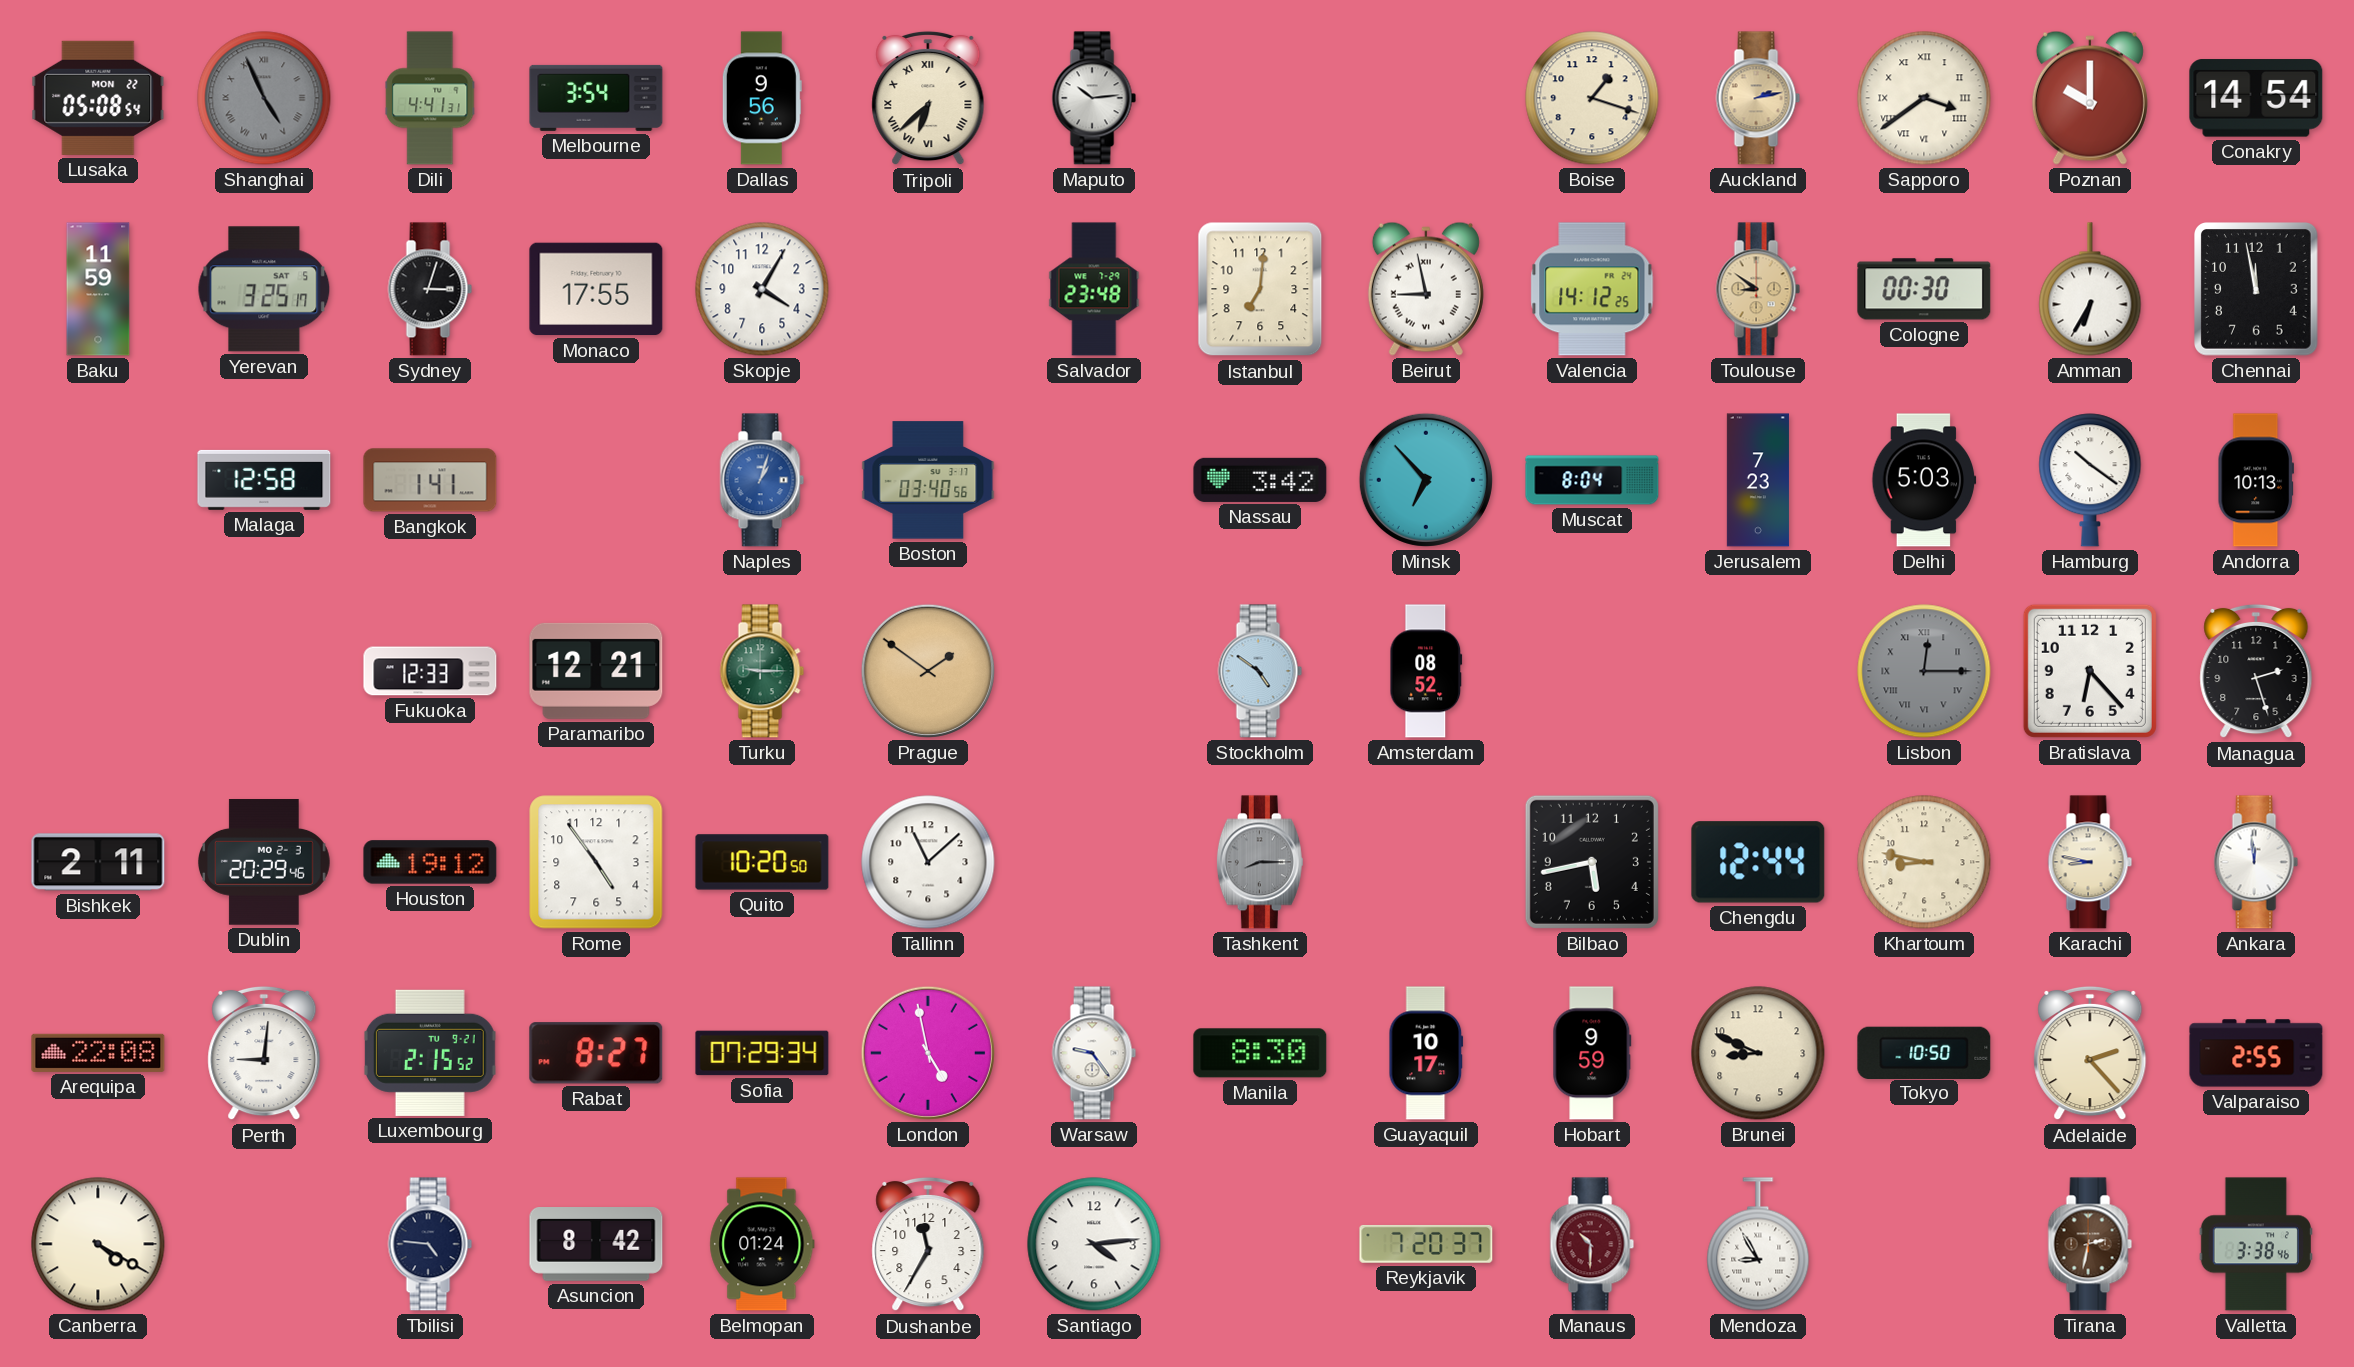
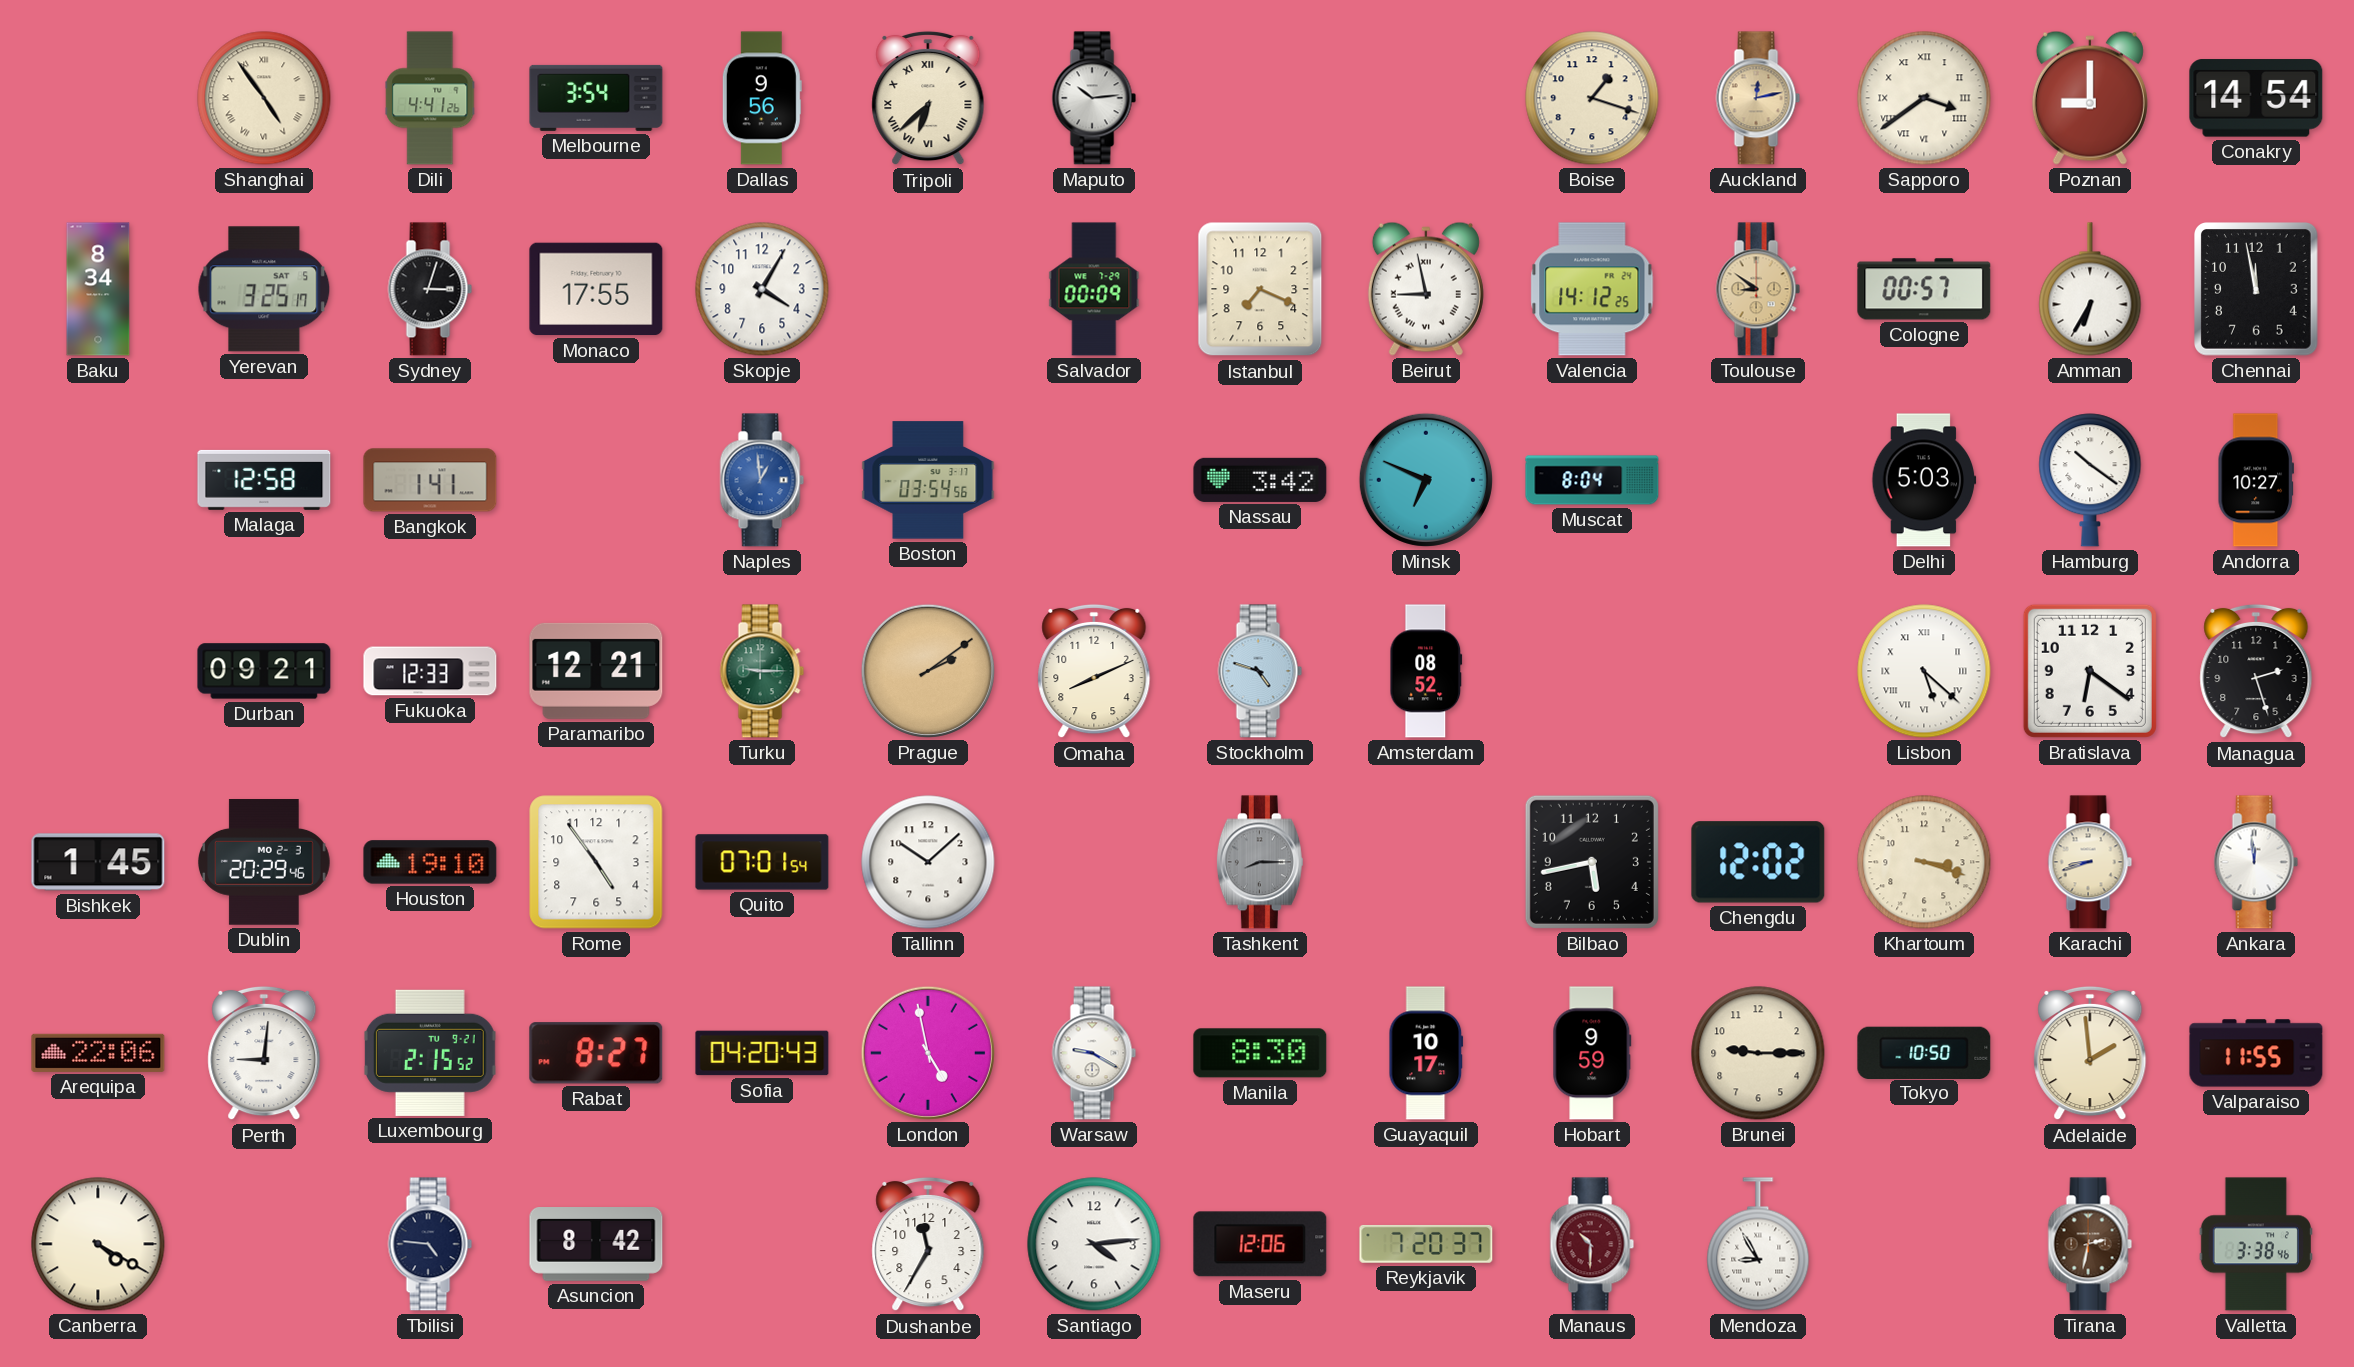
Lusaka: 05:08 -> none
Shanghai: 4:56 -> 4:54
Shanghai dial: grey -> cream
Dili: 4:41:31 -> 4:41:26
Auckland: 2:13 -> 12:13
Poznan: 10:00 -> 9:00
Baku: 11:59 -> 8:34
Salvador: 23:48 -> 00:09
Istanbul: 7:01 -> 7:19
Cologne: 00:30 -> 00:57
Naples: 1:03 -> 12:59
Boston: 03:40 -> 03:54
Minsk: 6:53 -> 6:49
Jerusalem: 7:23 -> none
Andorra: 10:13 -> 10:27
Durban: none -> 09:21
Prague: 1:51 -> 2:09
Omaha: none -> 8:11
Stockholm: 4:51 -> 4:48
Lisbon: 12:15 -> 5:22
Lisbon dial: grey -> white
Bratislava: 6:23 -> 6:21
Bishkek: 2:11 -> 1:45
Houston: 19:12 -> 19:10
Quito: 10:20 -> 07:01
Tallinn: 11:08 -> 10:08
Chengdu: 12:44 -> 12:02
Khartoum: 8:47 -> 3:18
Karachi: 8:47 -> 8:42
Arequipa: 22:08 -> 22:06
Sofia: 07:29 -> 04:20
Warsaw: 9:24 -> 9:20
Brunei: 8:49 -> 9:15
Adelaide: 2:23 -> 1:59
Valparaiso: 2:55 -> 11:55
Belmopan: 01:24 -> none
Maseru: none -> 12:06
